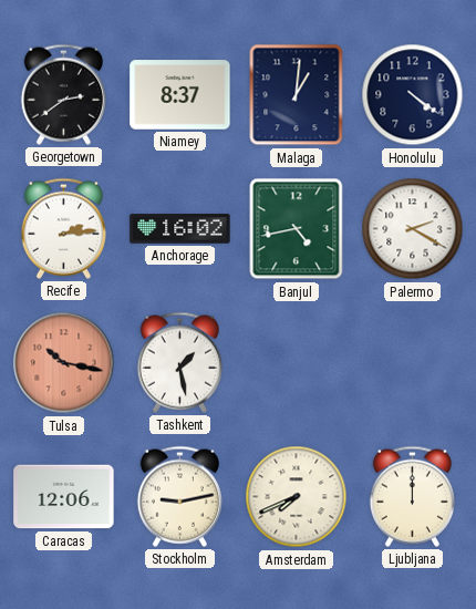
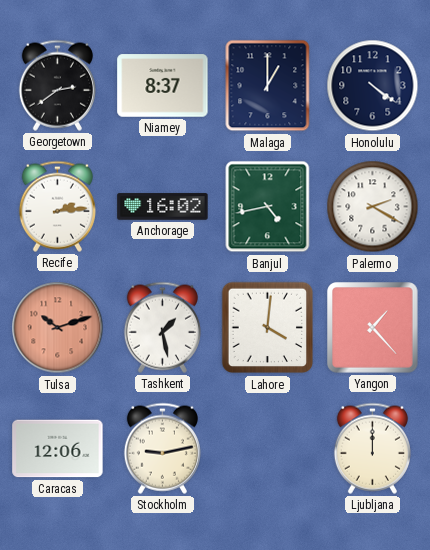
Malaga: 1:01 -> 1:00
Tulsa: 10:17 -> 10:12
Lahore: none -> 4:01
Yangon: none -> 1:23
Amsterdam: 7:41 -> none
